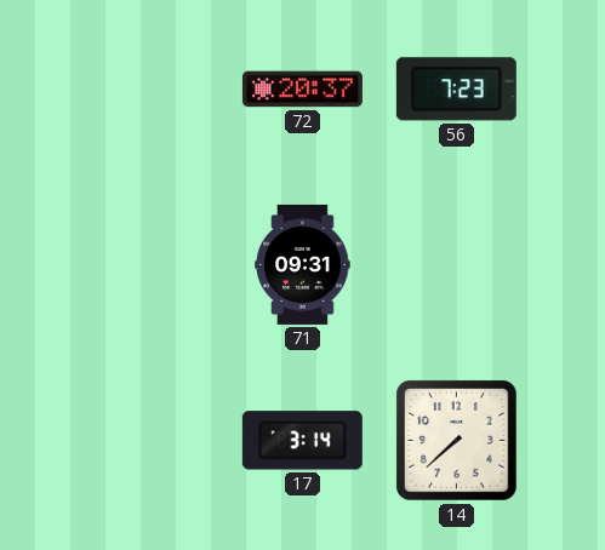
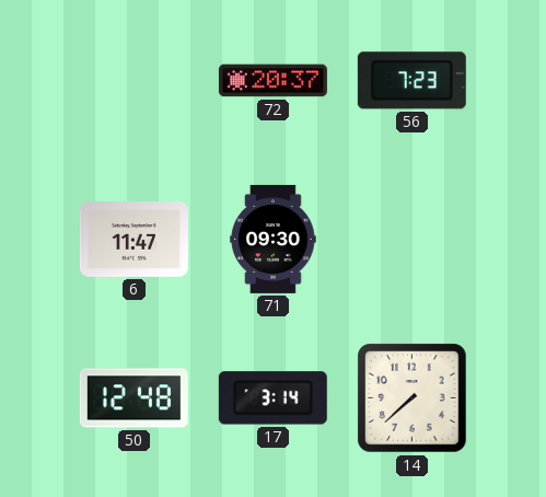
6: none -> 11:47
71: 09:31 -> 09:30
50: none -> 12:48
